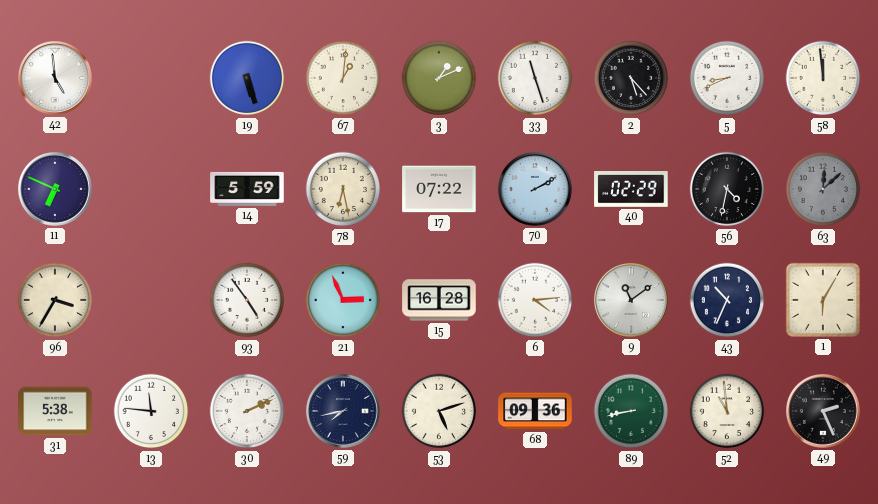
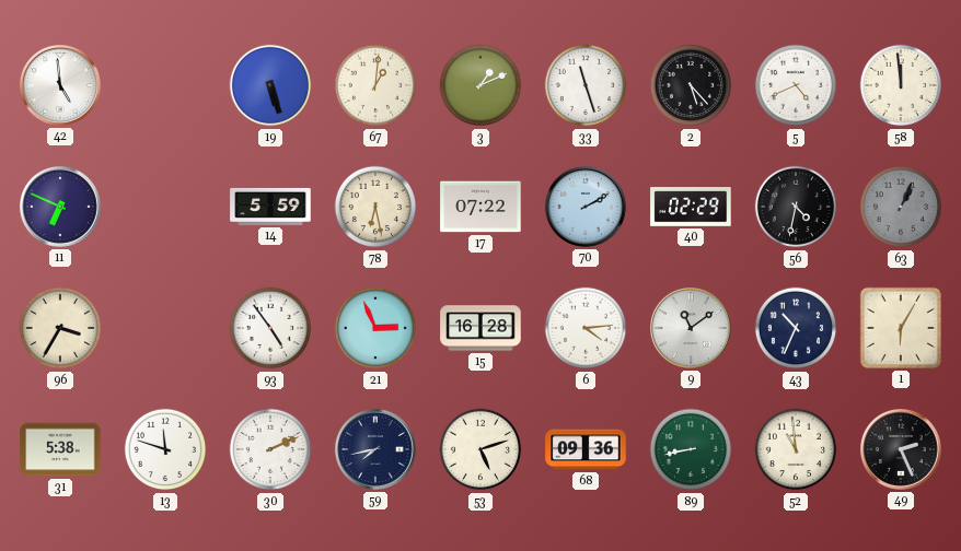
5: 8:41 -> 4:41
63: 12:08 -> 1:04
13: 11:46 -> 11:48
